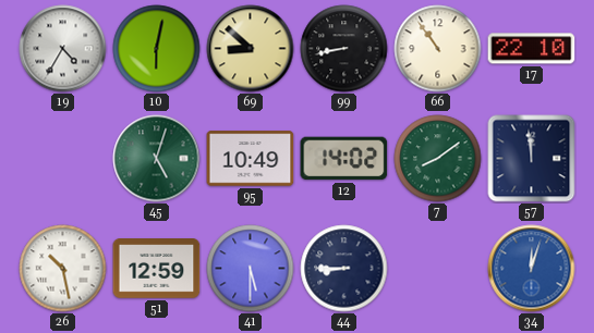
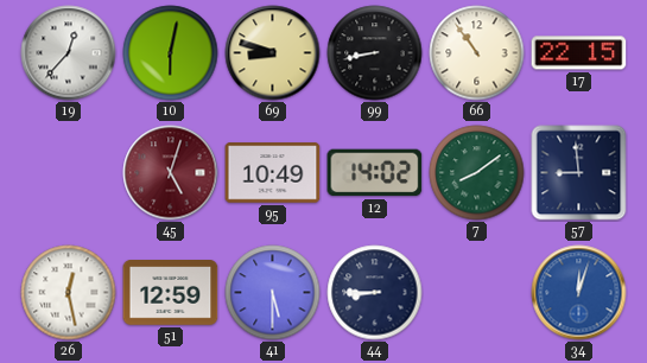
19: 4:35 -> 12:37
69: 8:52 -> 8:48
17: 22:10 -> 22:15
45 dial: green -> burgundy
57: 11:59 -> 8:59
26: 10:28 -> 12:28
